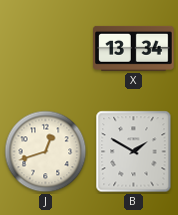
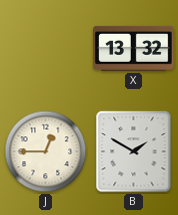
X: 13:34 -> 13:32
J: 12:42 -> 12:45
